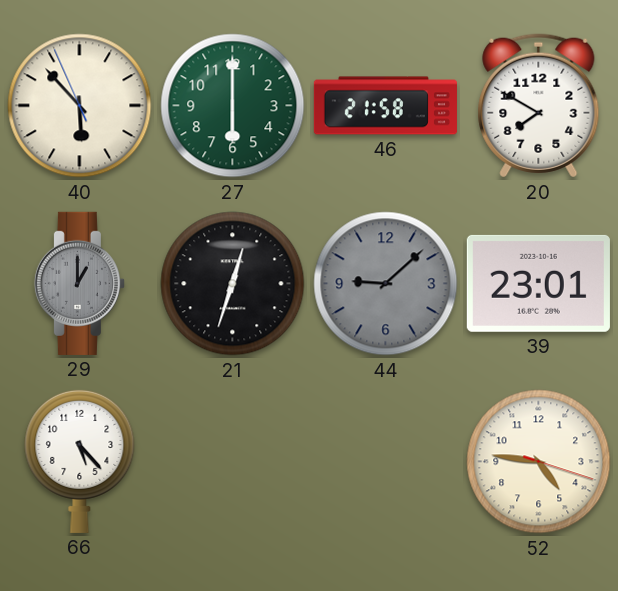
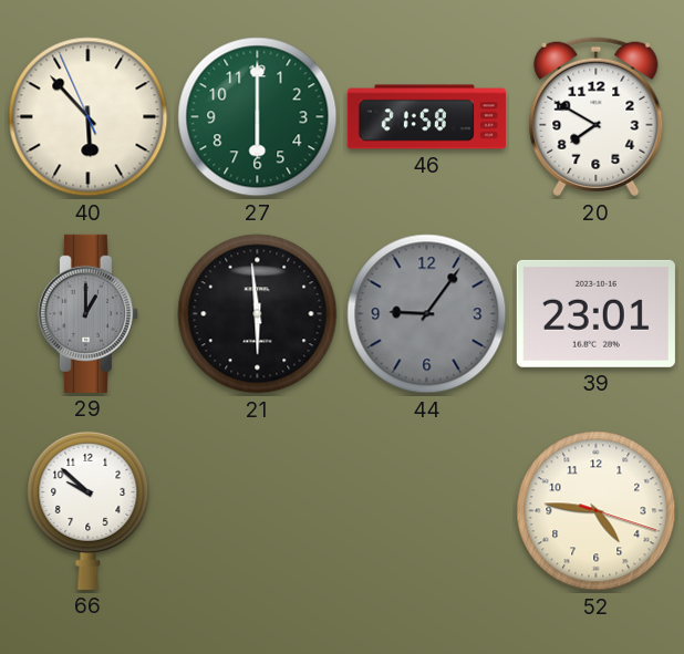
21: 12:33 -> 5:59
44: 9:08 -> 9:06
66: 5:23 -> 9:52
